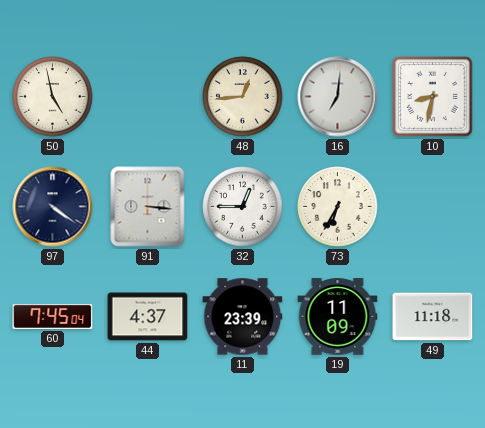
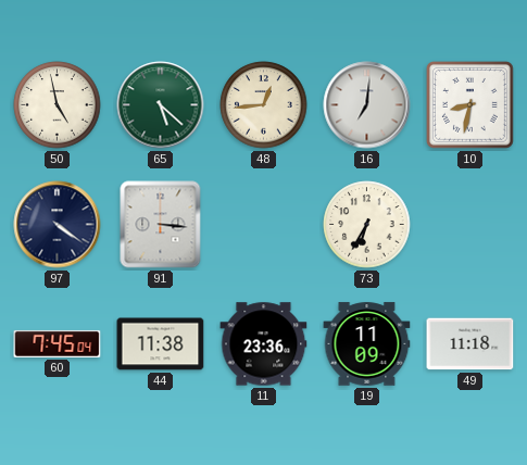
65: none -> 5:22
32: 12:45 -> none
44: 4:37 -> 11:38
11: 23:39 -> 23:36
